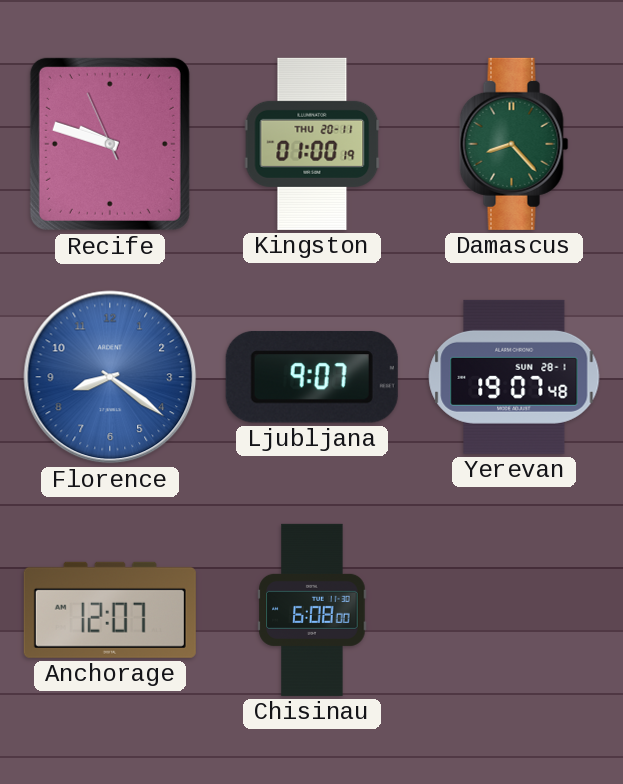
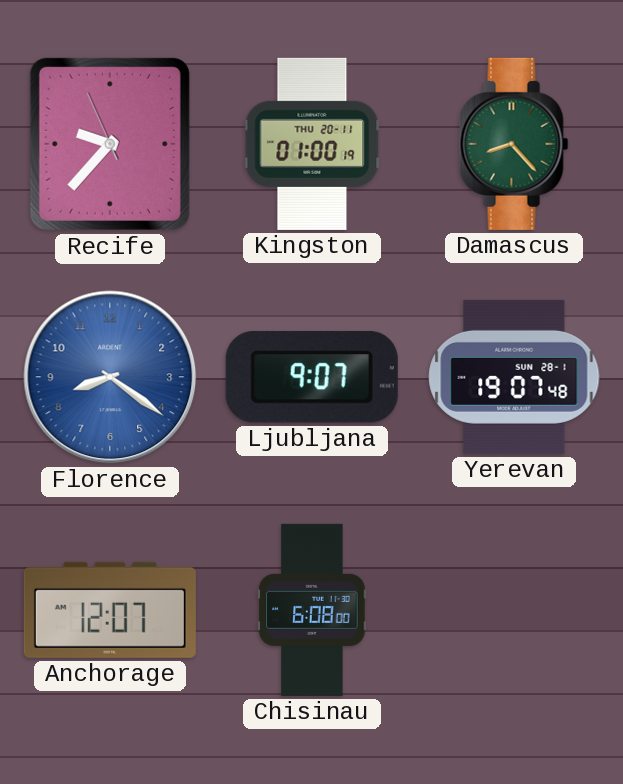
Recife: 9:47 -> 9:36
